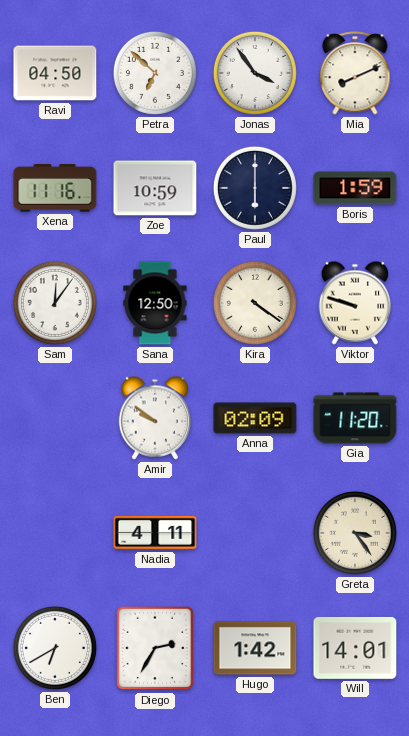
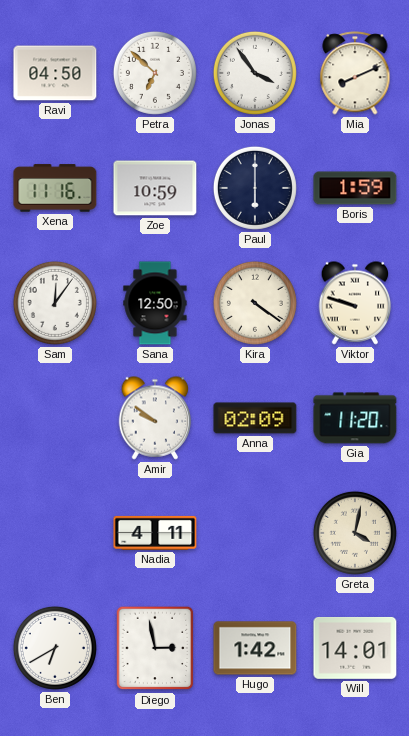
Greta: 3:24 -> 4:02
Diego: 2:35 -> 2:58
